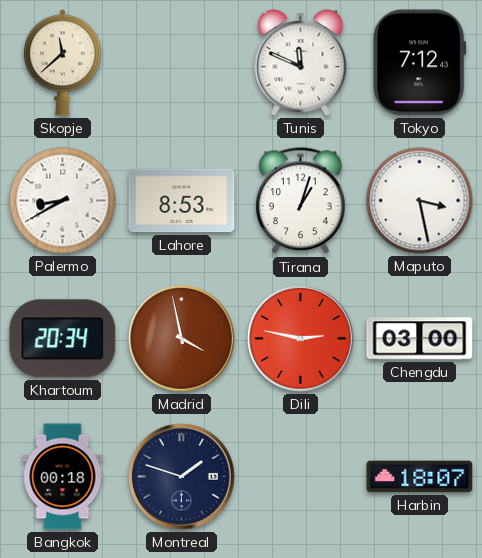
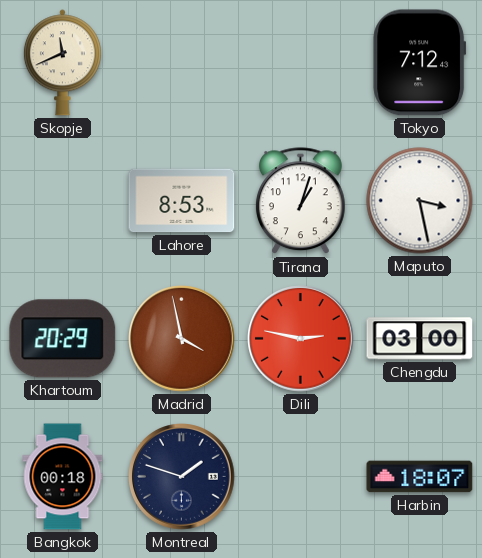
Skopje: 11:38 -> 11:41
Tunis: 11:49 -> none
Palermo: 8:40 -> none
Khartoum: 20:34 -> 20:29
